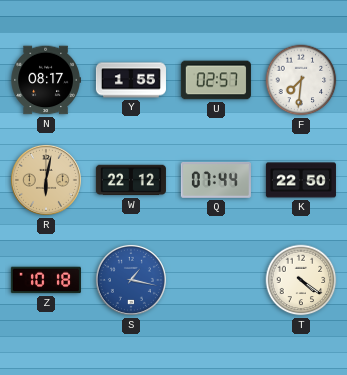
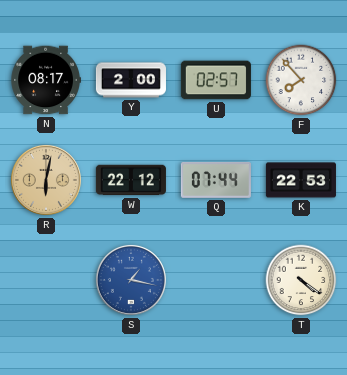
Y: 1:55 -> 2:00
F: 7:31 -> 7:53
K: 22:50 -> 22:53
Z: 10:18 -> none
